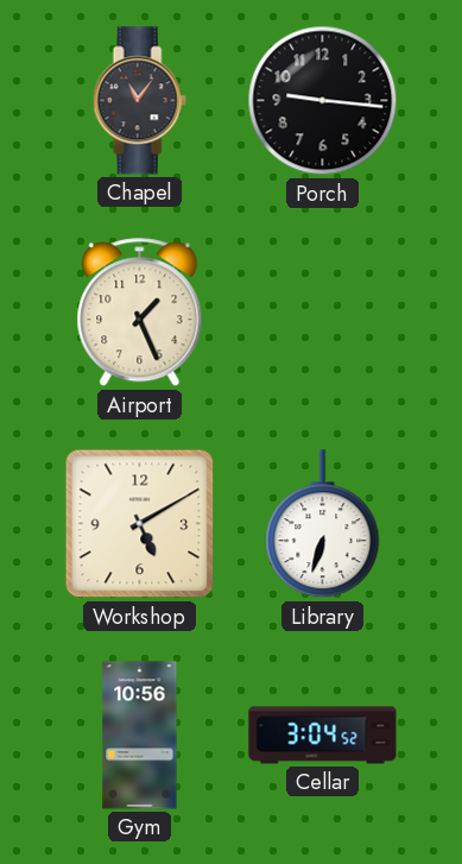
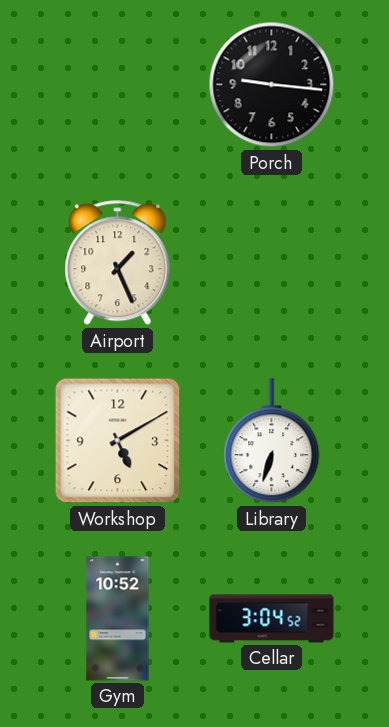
Chapel: 11:06 -> none
Gym: 10:56 -> 10:52
